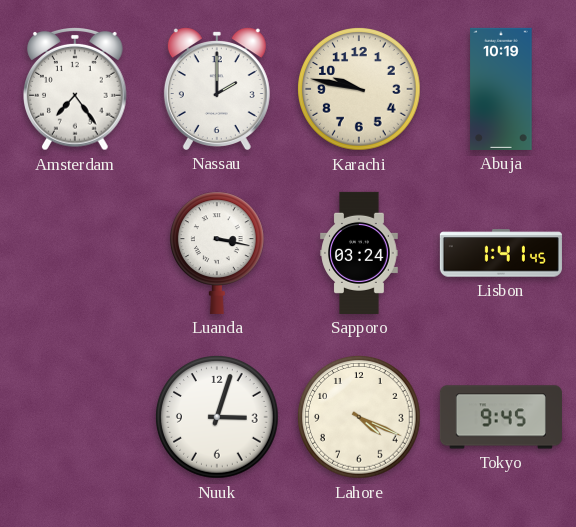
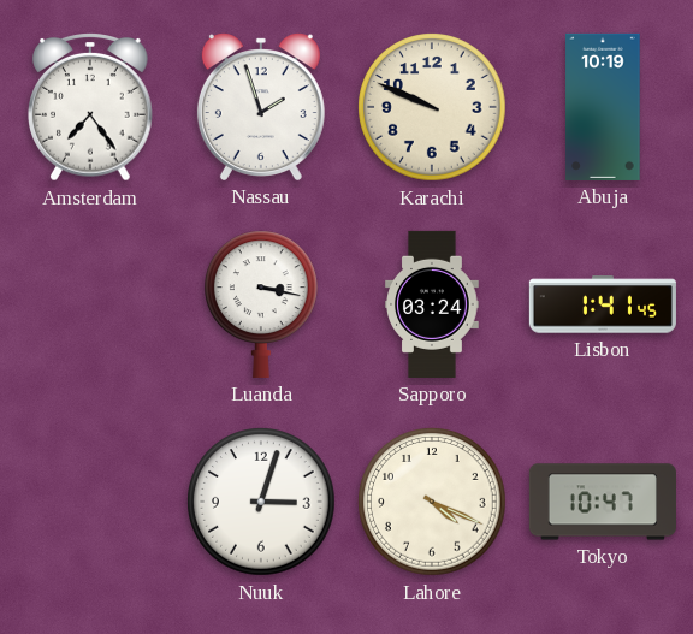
Nassau: 2:00 -> 1:57
Karachi: 9:47 -> 9:49
Tokyo: 9:45 -> 10:47
